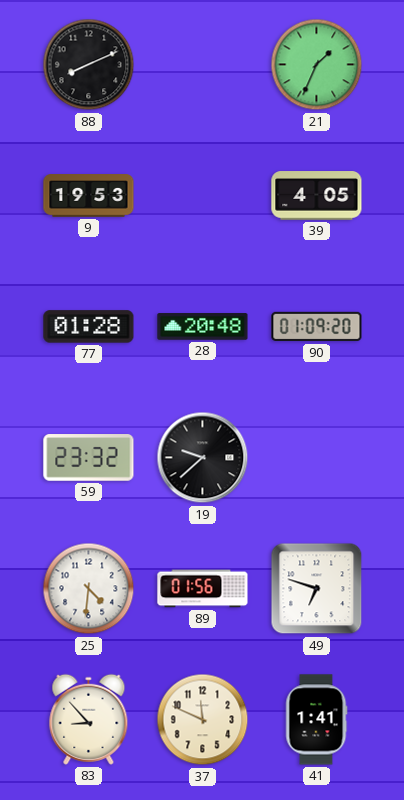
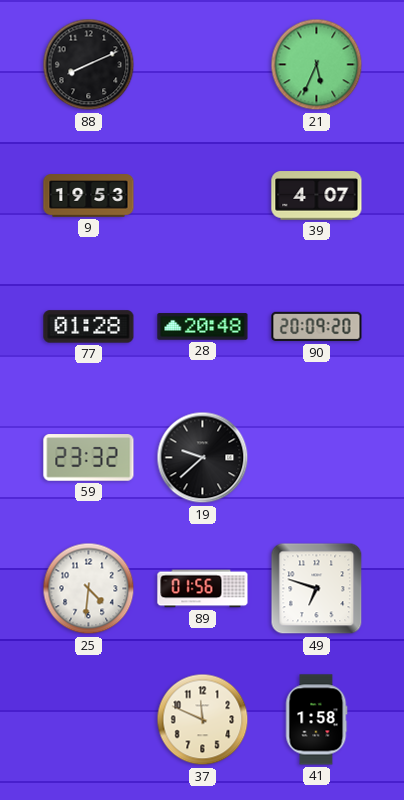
21: 1:34 -> 5:34
39: 4:05 -> 4:07
90: 01:09 -> 20:09
83: 8:53 -> none
41: 1:41 -> 1:58
